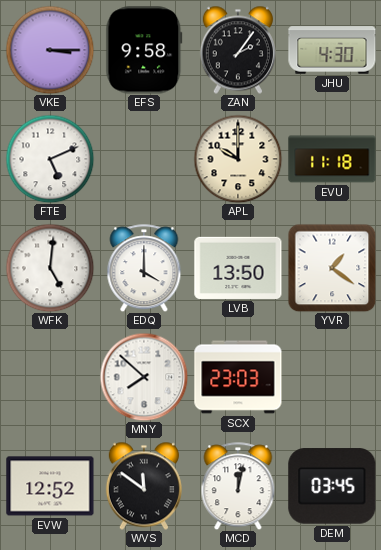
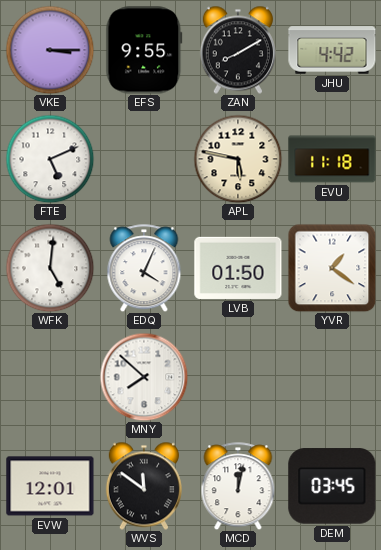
EFS: 9:58 -> 9:55
ZAN: 2:06 -> 8:10
JHU: 4:30 -> 4:42
APL: 10:00 -> 5:47
EDQ: 4:00 -> 4:04
LVB: 13:50 -> 01:50
SCX: 23:03 -> none
EVW: 12:52 -> 12:01
